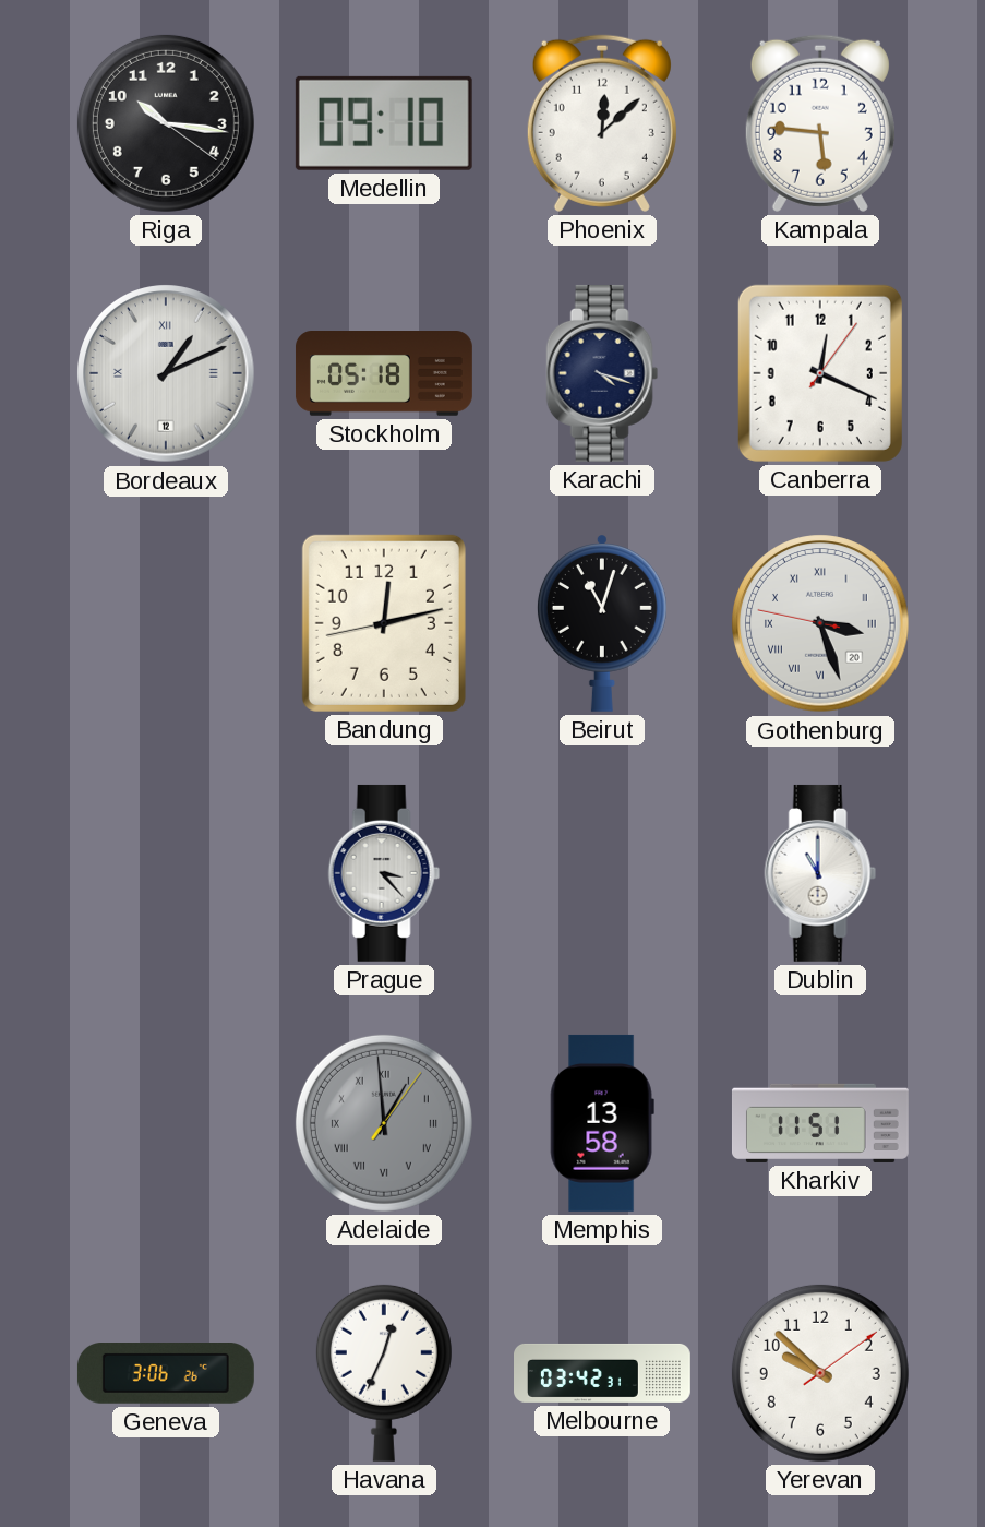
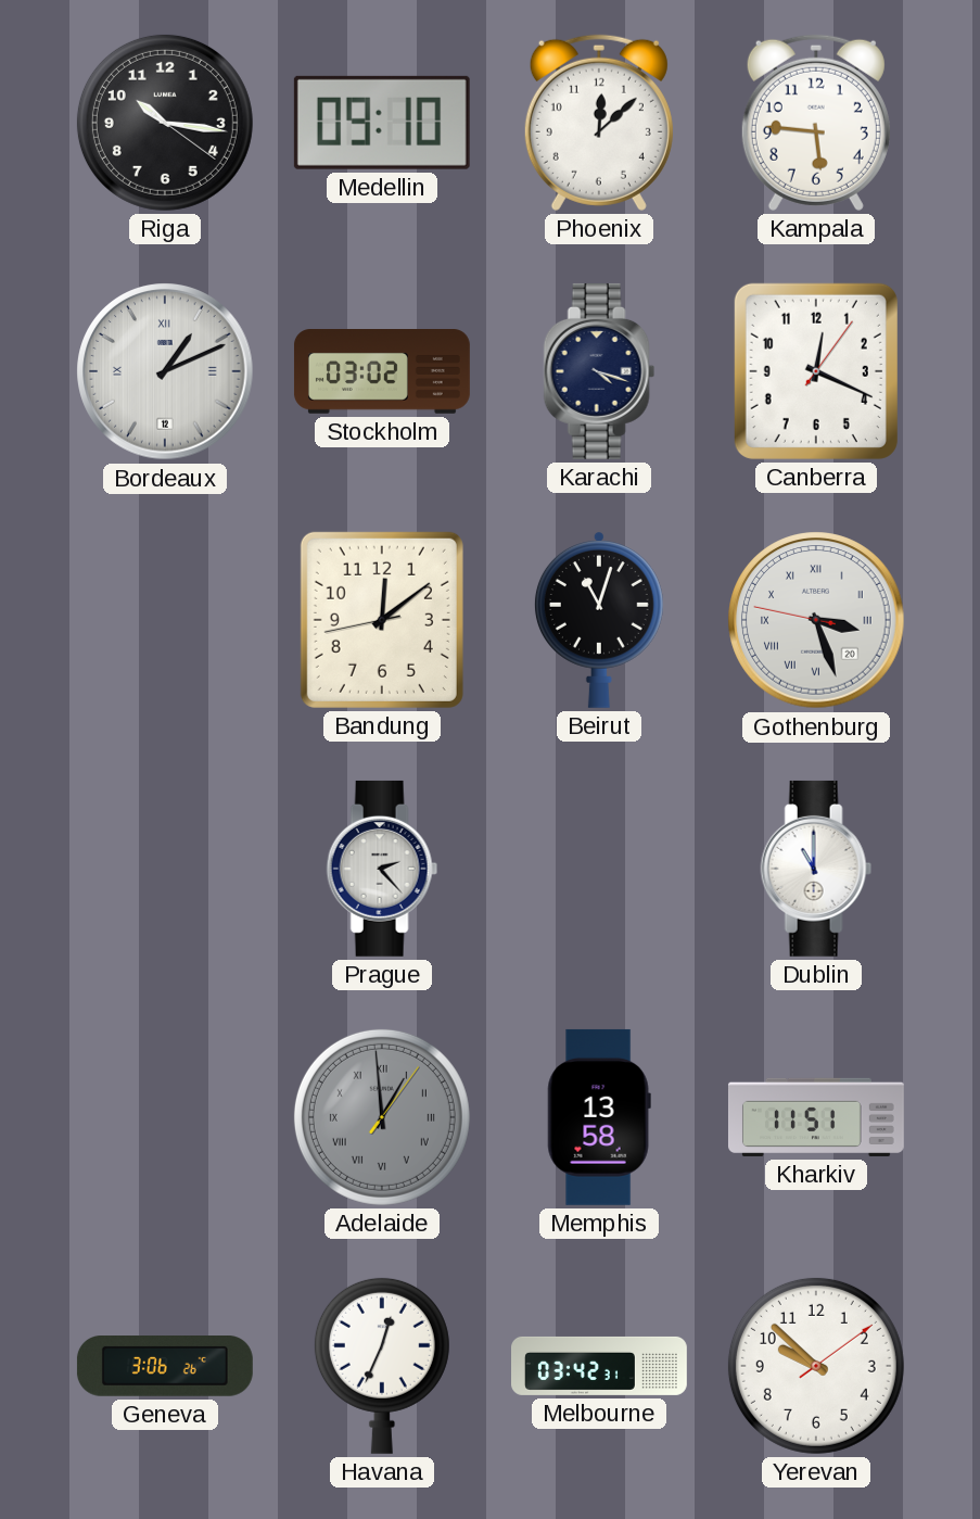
Stockholm: 05:18 -> 03:02
Bandung: 12:12 -> 12:08
Prague: 3:23 -> 2:23
